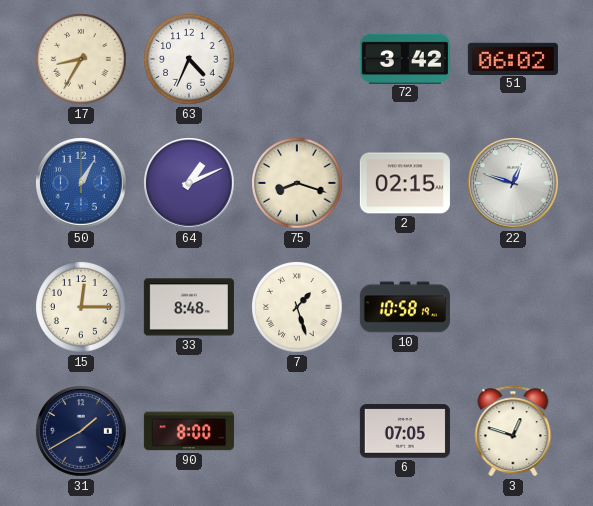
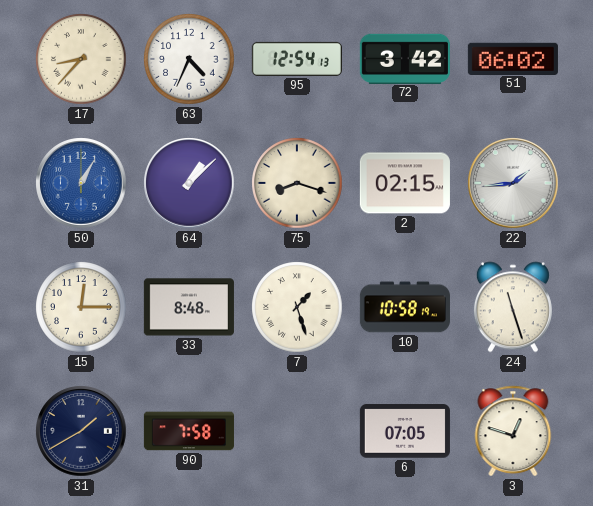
17: 8:35 -> 8:37
95: none -> 12:54
64: 1:11 -> 1:08
22: 12:48 -> 1:44
24: none -> 11:27
90: 8:00 -> 7:58
